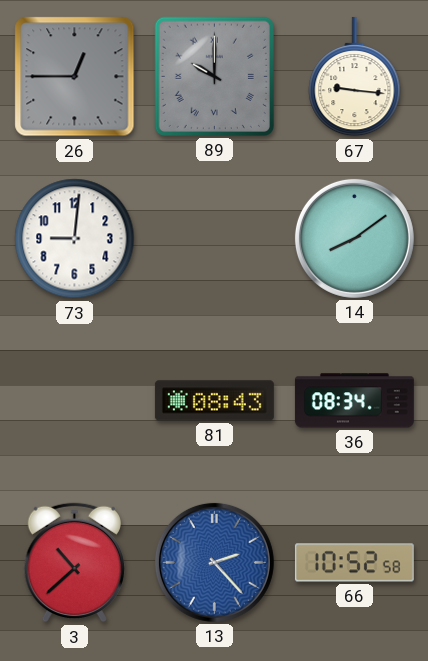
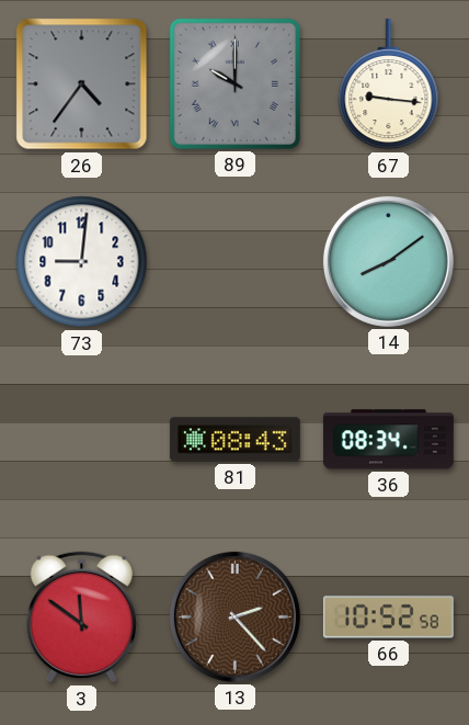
26: 12:45 -> 4:36
3: 10:38 -> 11:51
13 dial: blue -> brown
